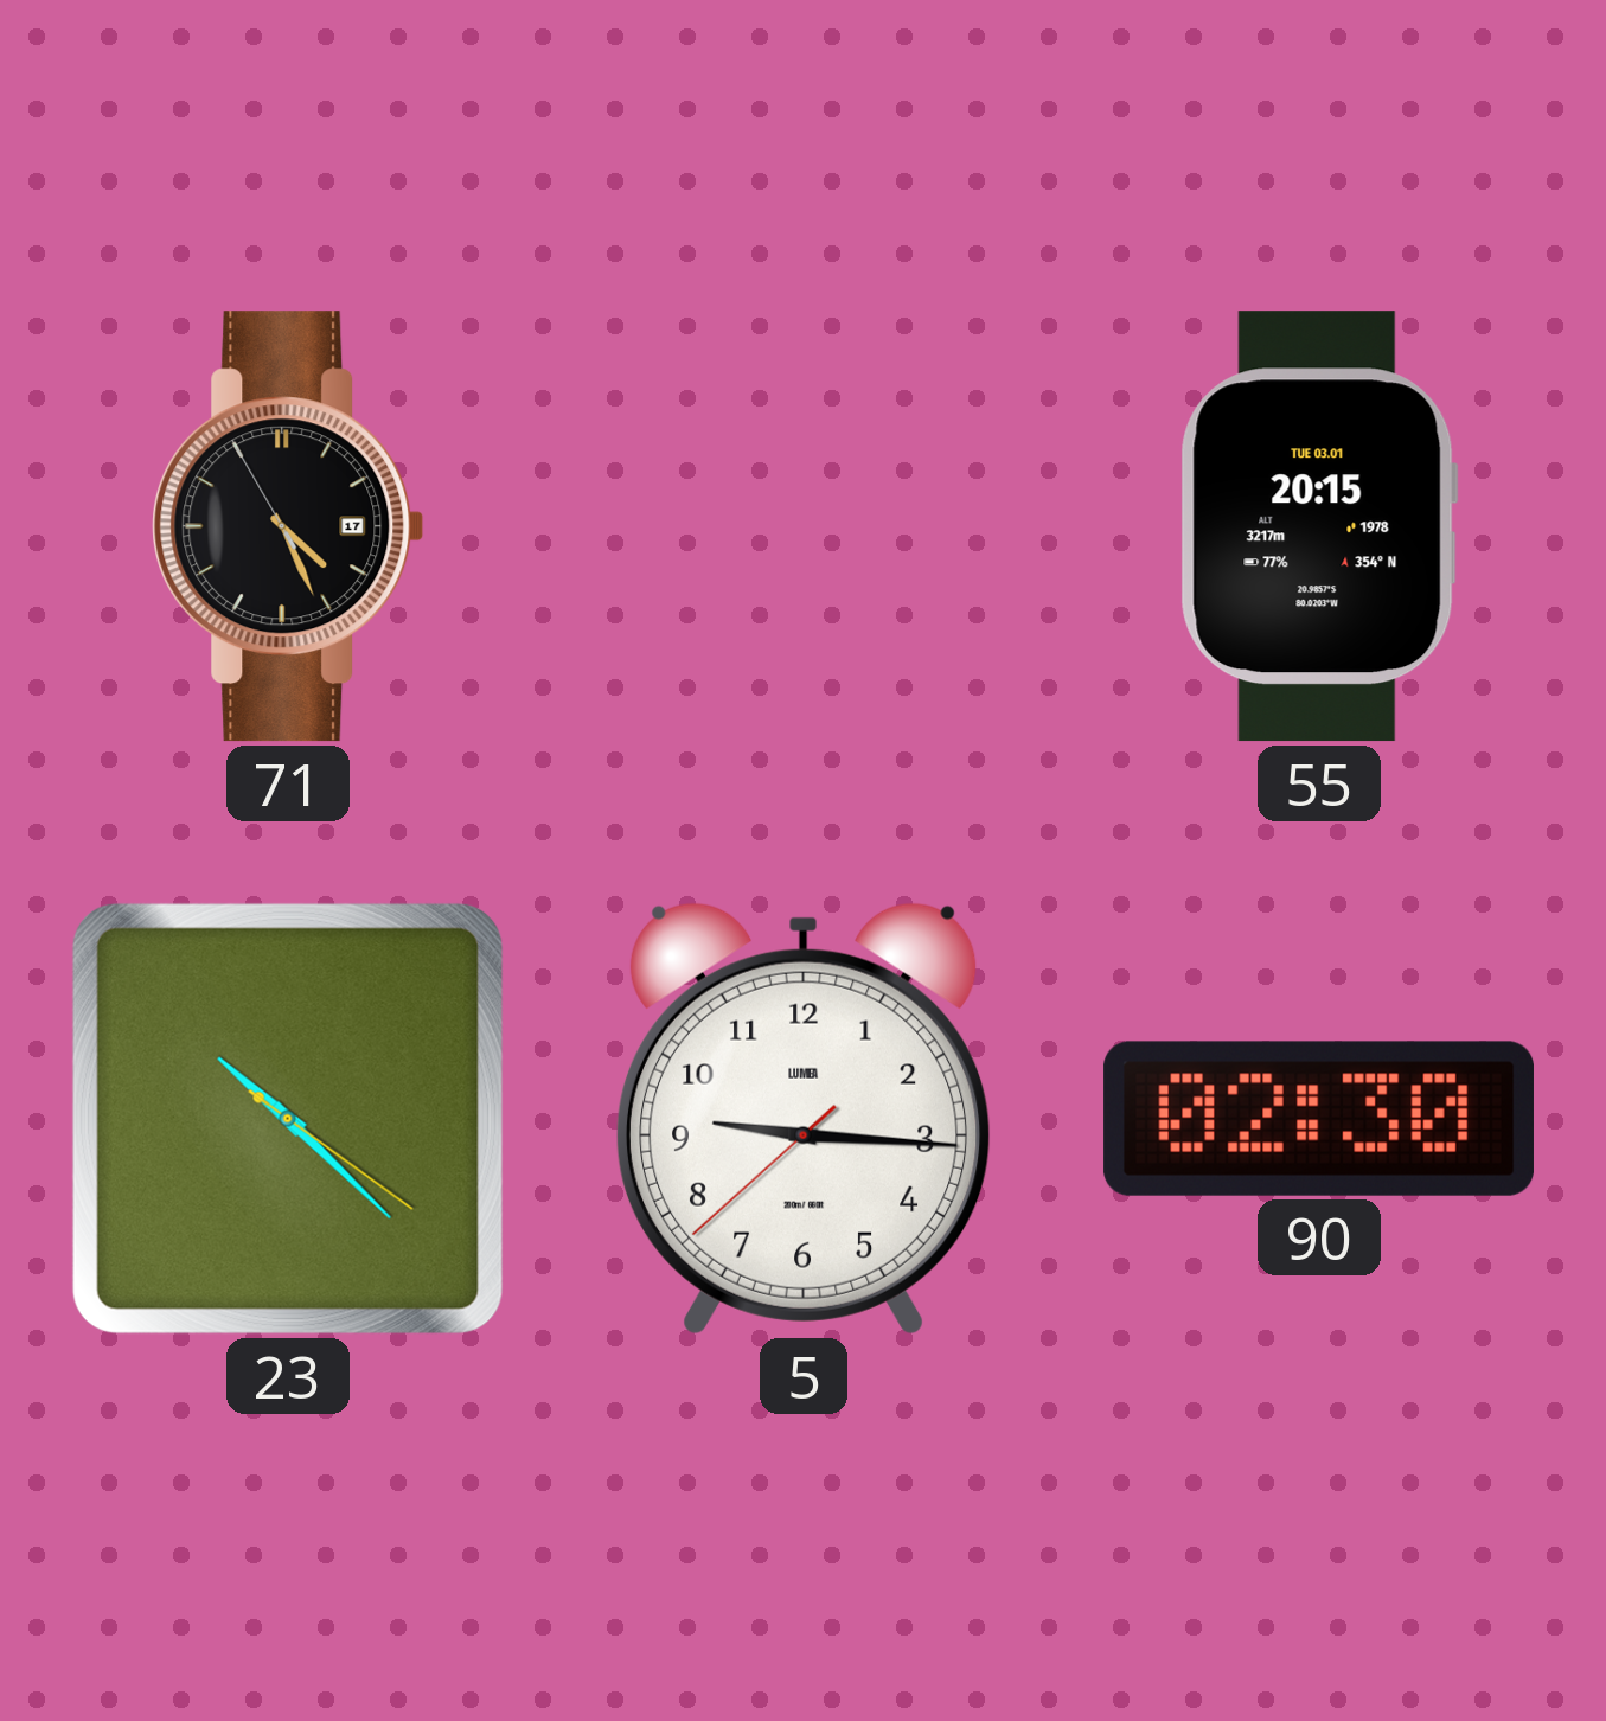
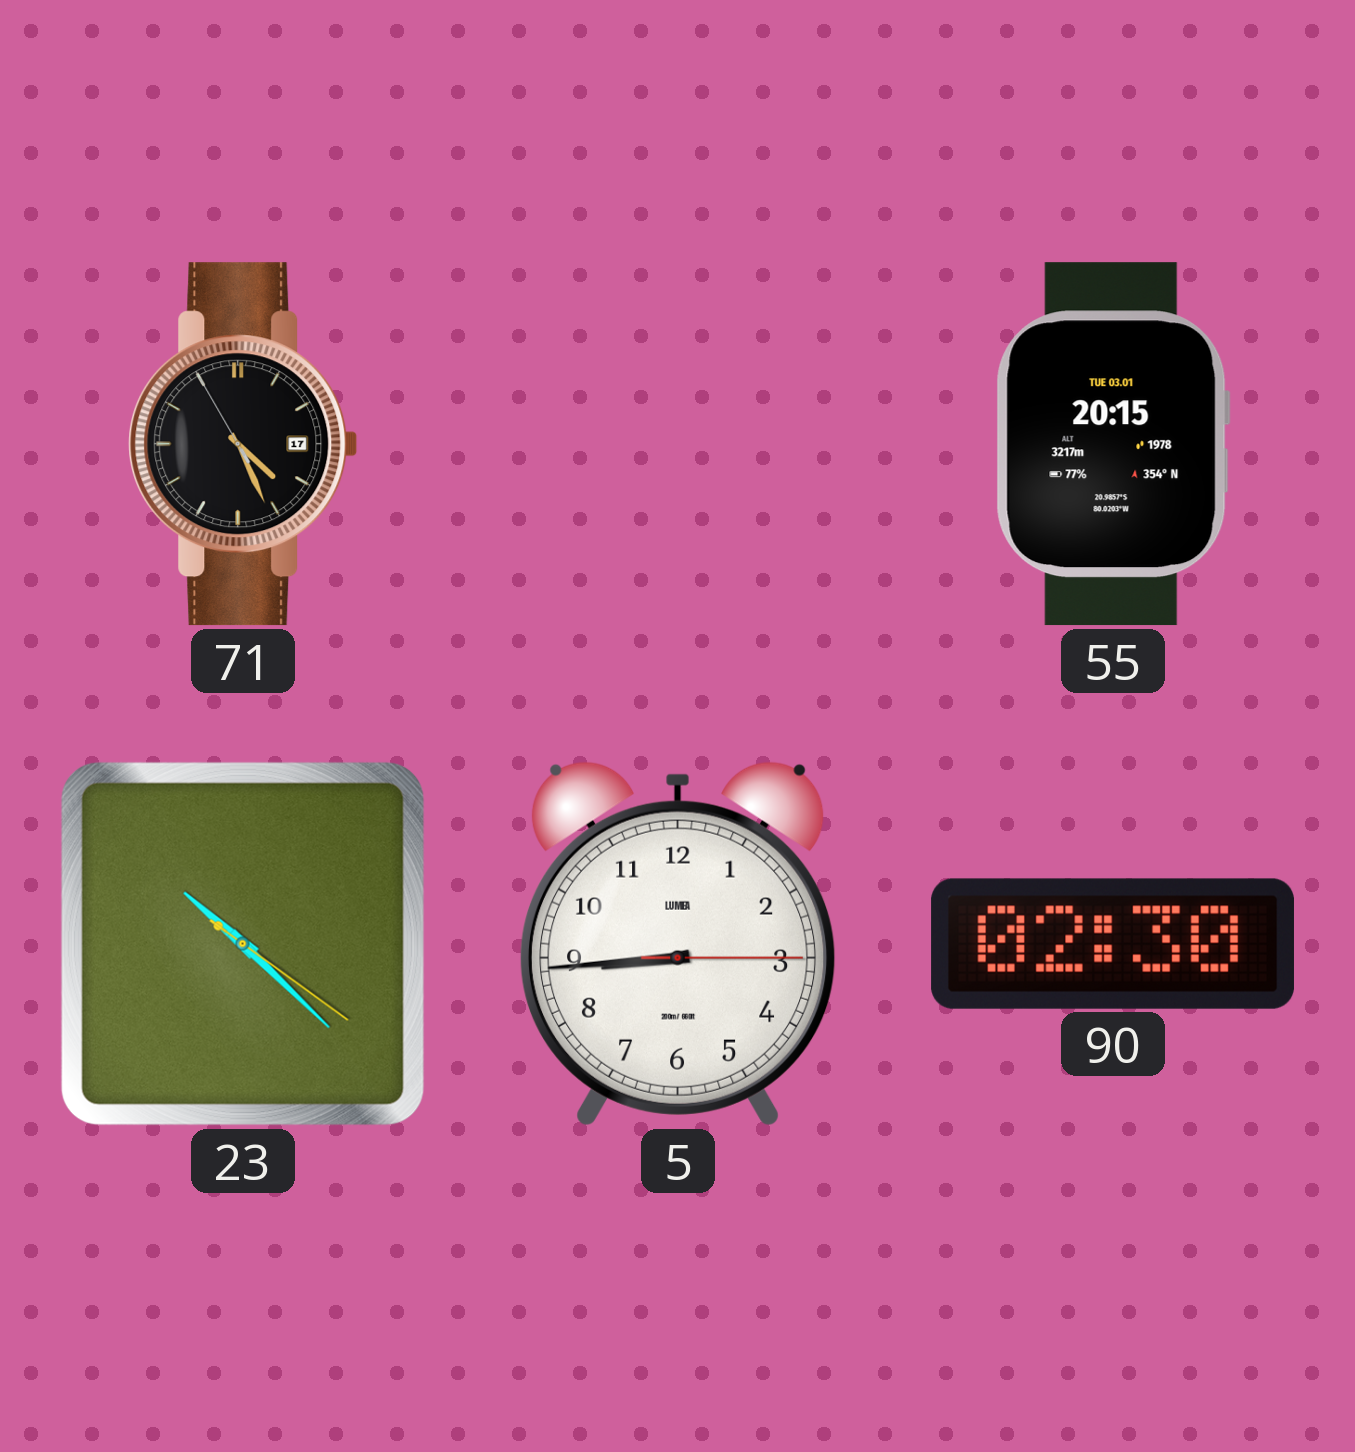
5: 9:15 -> 8:44
